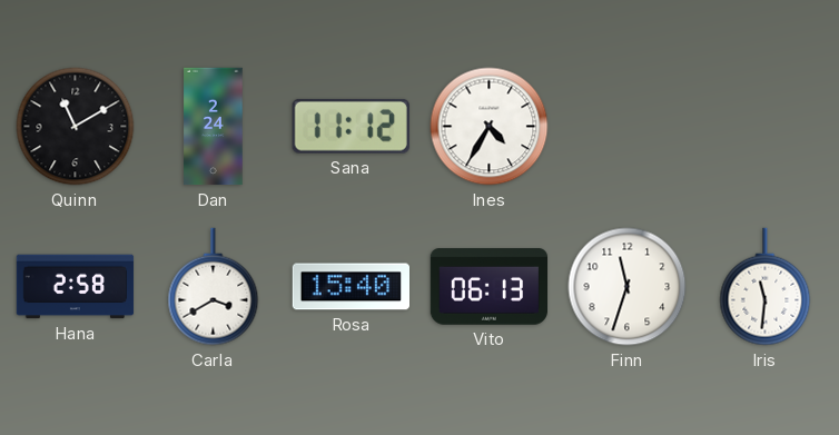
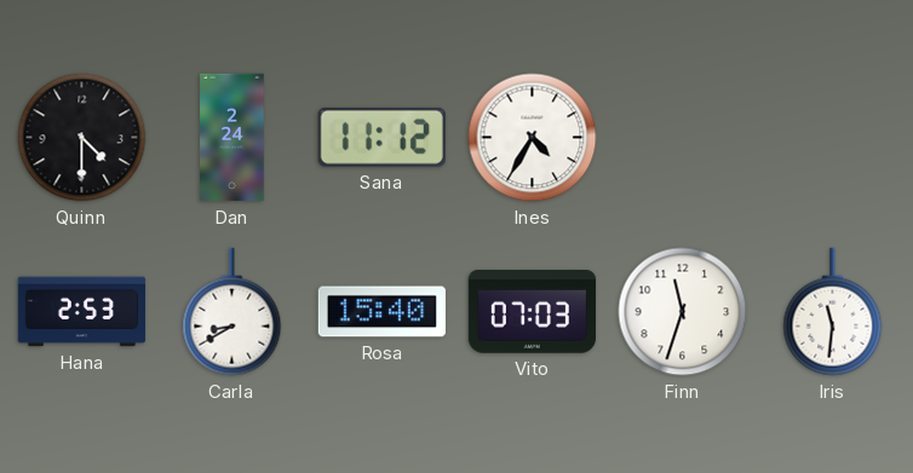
Quinn: 11:10 -> 4:30
Hana: 2:58 -> 2:53
Carla: 3:40 -> 8:40
Vito: 06:13 -> 07:03
